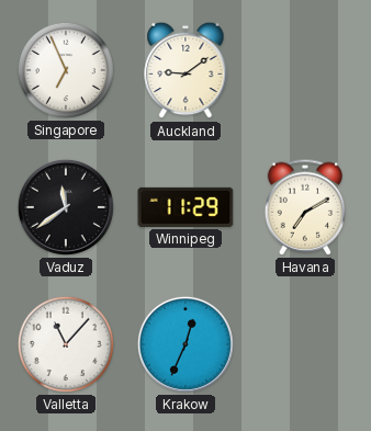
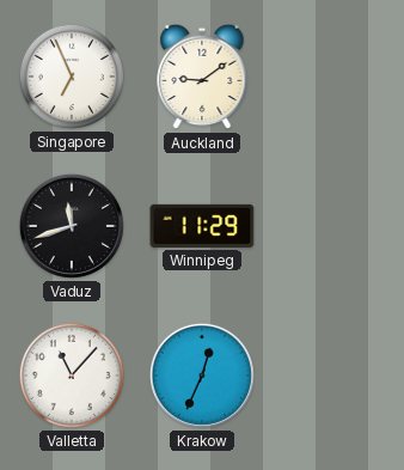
Vaduz: 11:39 -> 11:42
Havana: 7:10 -> none
